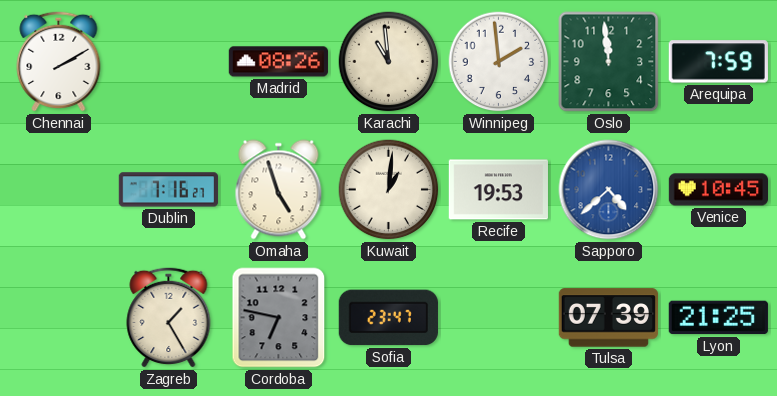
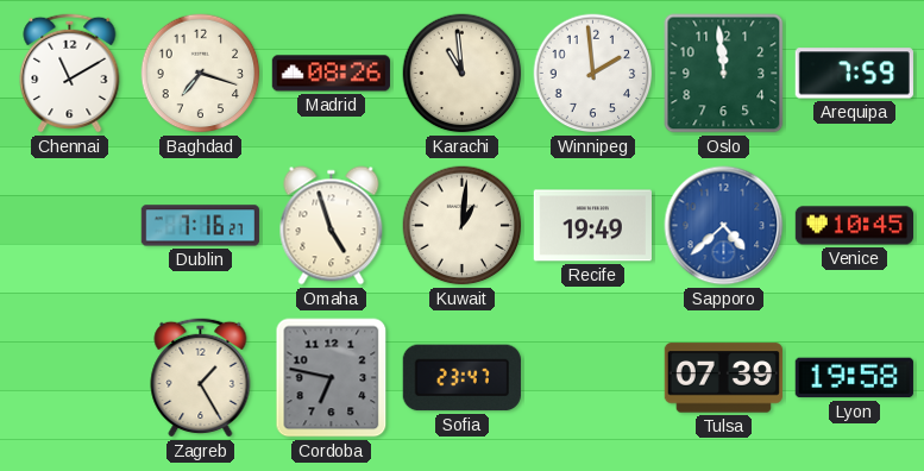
Chennai: 2:10 -> 11:10
Baghdad: none -> 7:18
Recife: 19:53 -> 19:49
Lyon: 21:25 -> 19:58
